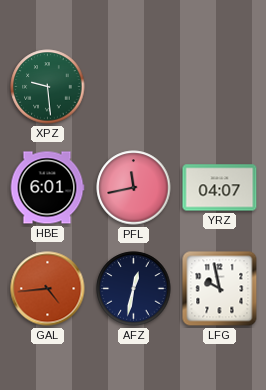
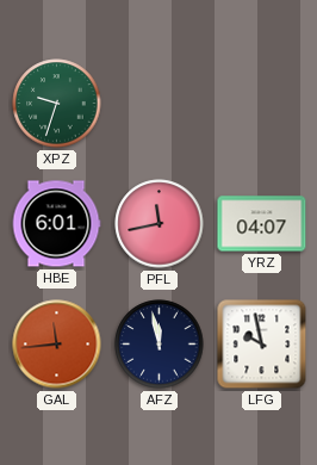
XPZ: 9:29 -> 9:33
GAL: 4:44 -> 11:44
AFZ: 12:32 -> 11:58
